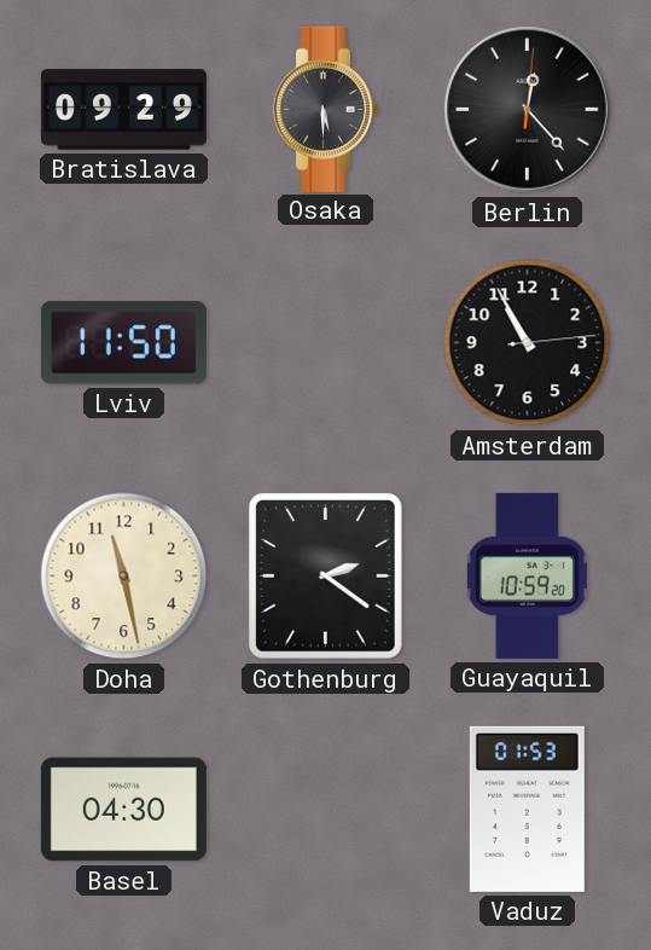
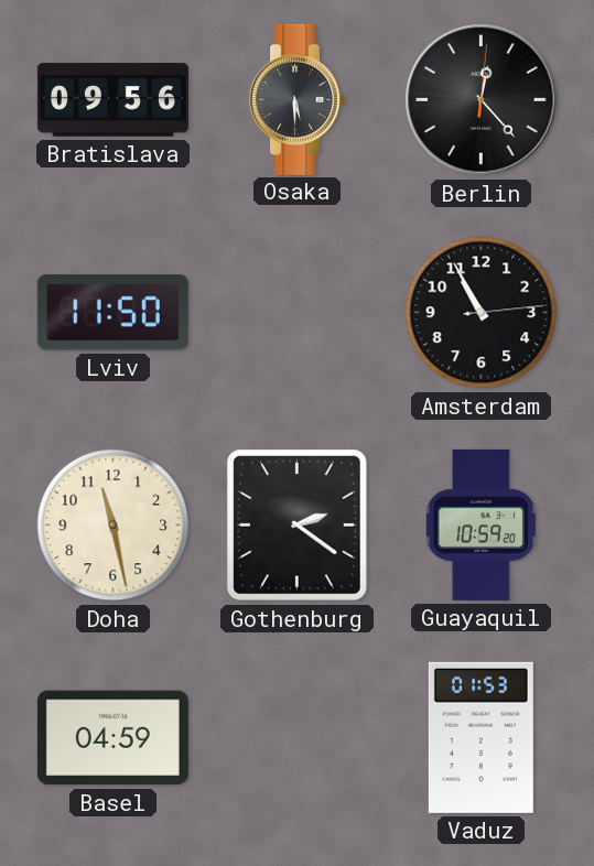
Bratislava: 09:29 -> 09:56
Basel: 04:30 -> 04:59
